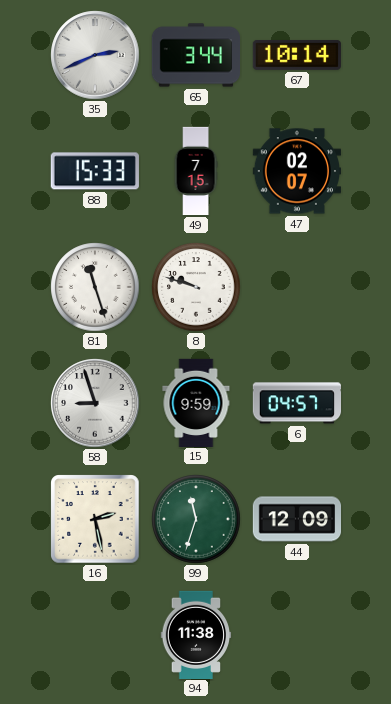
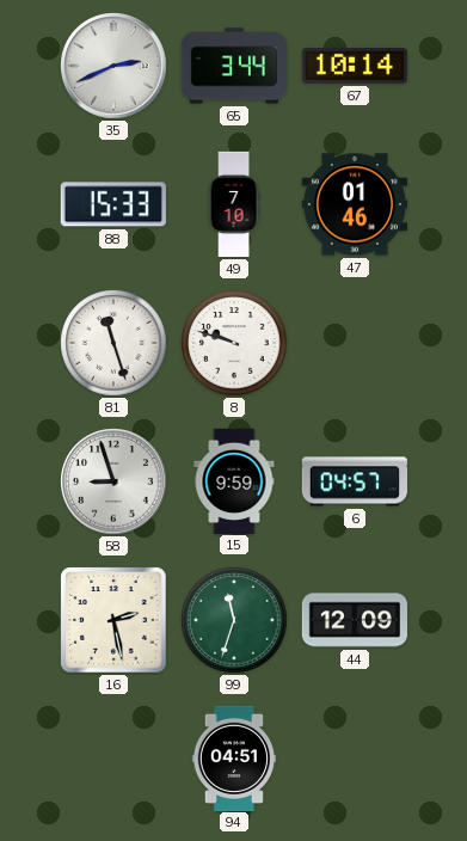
49: 7:15 -> 7:10
47: 02:07 -> 01:46
94: 11:38 -> 04:51
